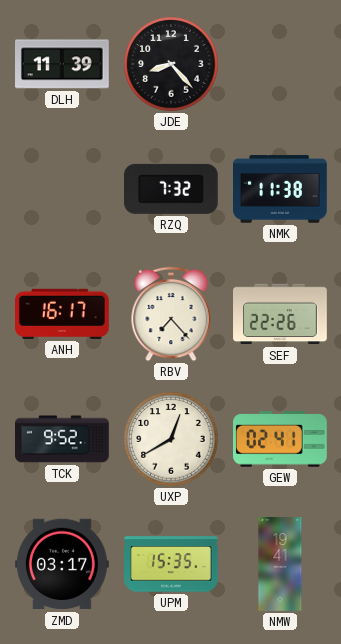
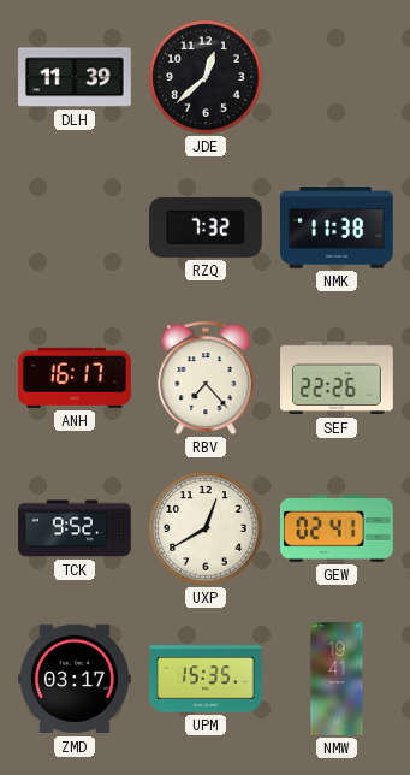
JDE: 8:23 -> 12:38
